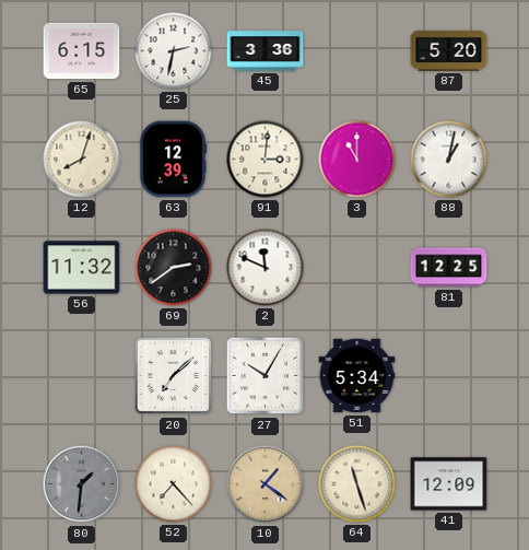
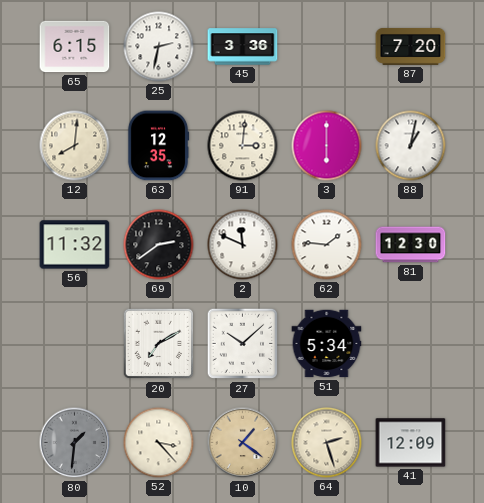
87: 5:20 -> 7:20
12: 8:03 -> 8:01
63: 12:39 -> 12:35
3: 11:00 -> 6:00
62: none -> 1:46
81: 12:25 -> 12:30
20: 7:08 -> 7:10
27: 10:05 -> 10:08
52: 7:23 -> 3:23
64: 11:27 -> 2:27
